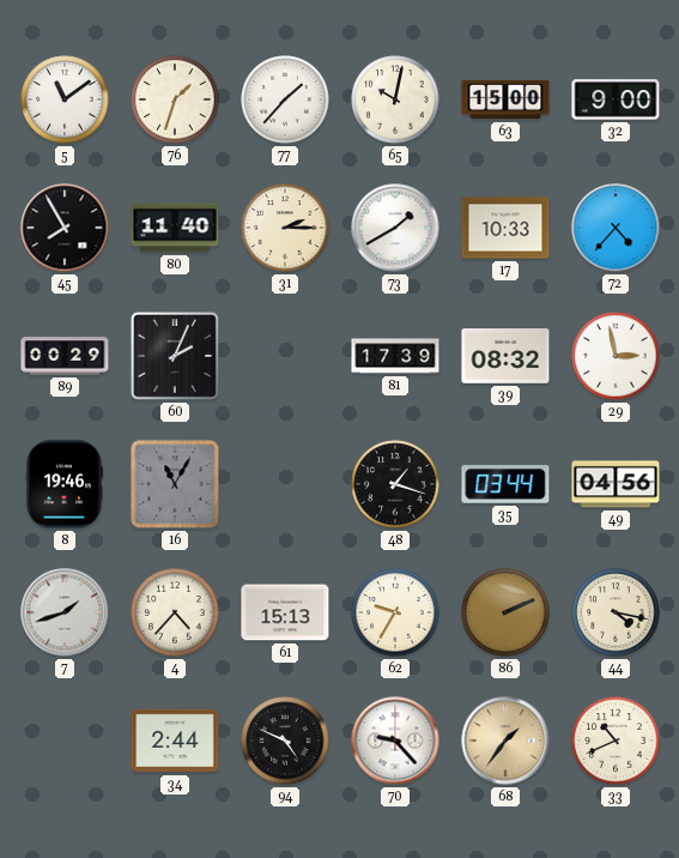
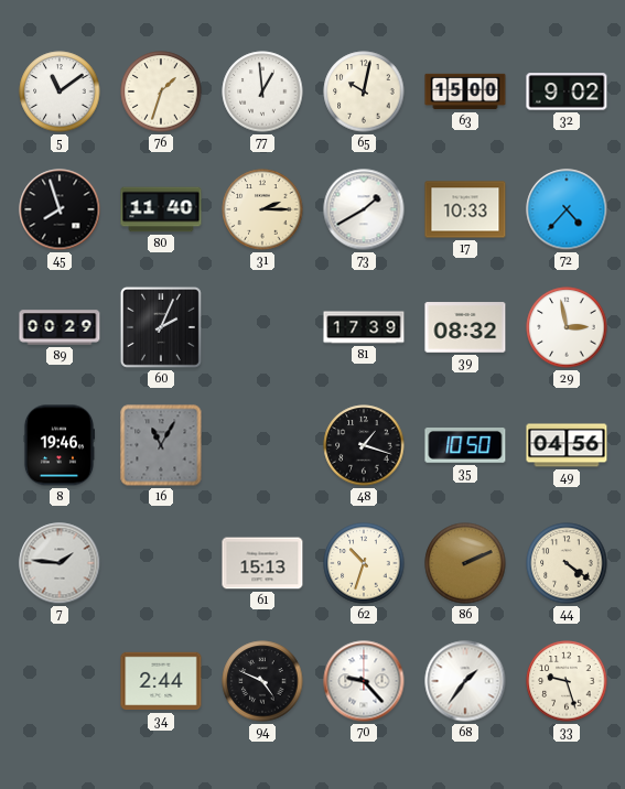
77: 1:37 -> 12:59
32: 9:00 -> 9:02
45: 7:55 -> 7:57
35: 03:44 -> 10:50
7: 1:42 -> 1:46
4: 4:37 -> none
62: 9:35 -> 10:33
44: 4:17 -> 4:21
68 dial: champagne -> white
33: 10:41 -> 9:27
